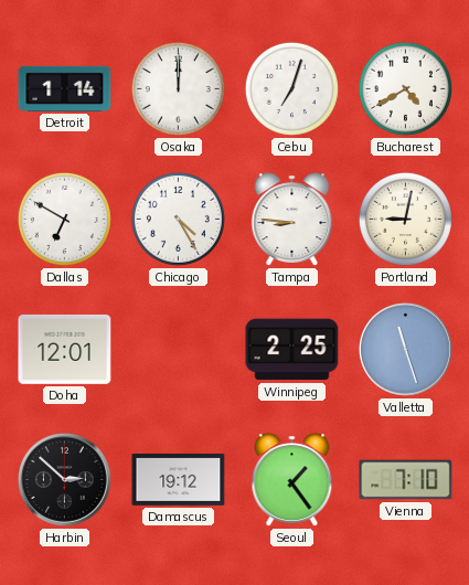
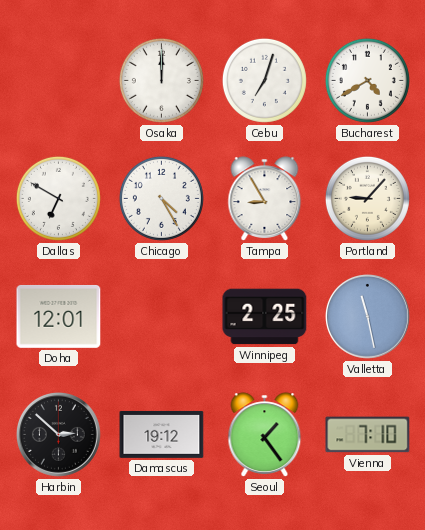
Detroit: 1:14 -> none
Tampa: 8:46 -> 8:55
Portland: 9:02 -> 9:07
Valletta: 11:27 -> 11:28
